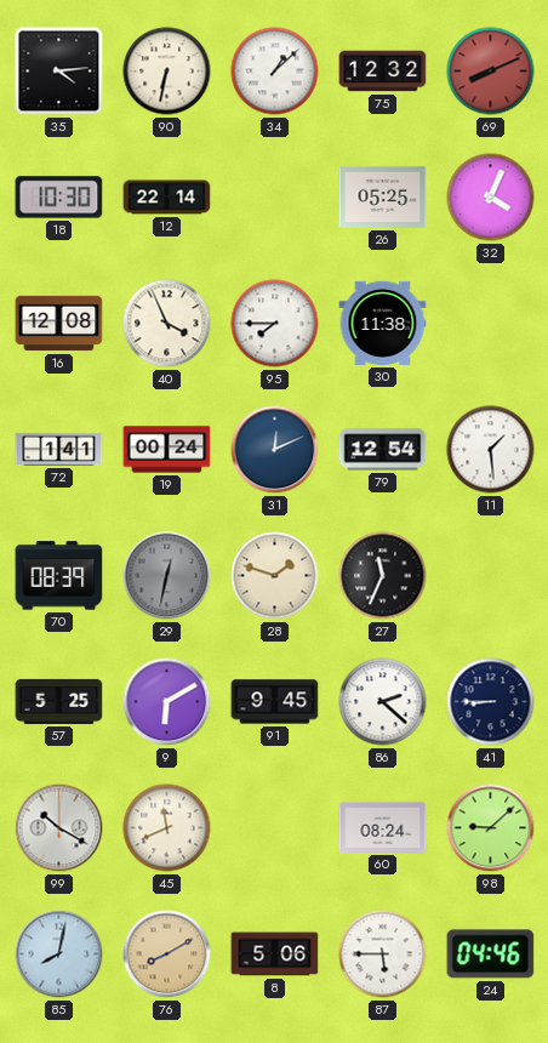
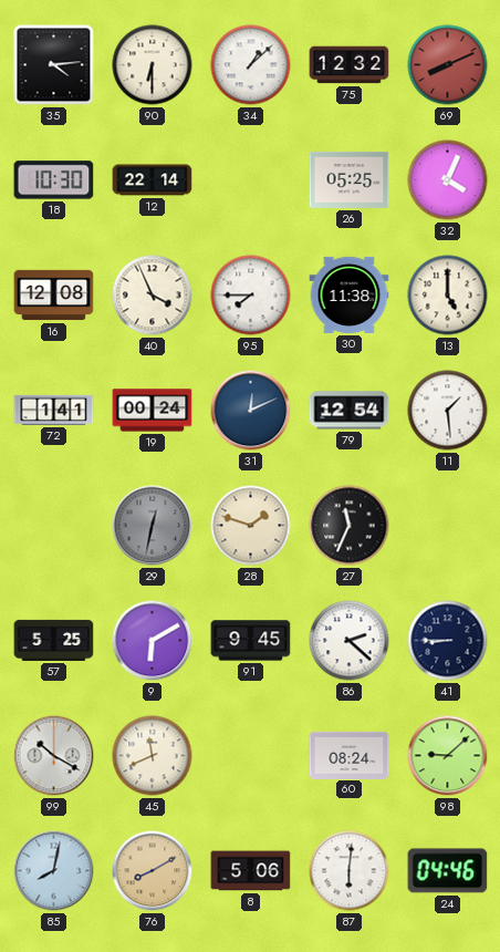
90: 6:32 -> 6:30
13: none -> 5:00
70: 08:39 -> none
87: 5:45 -> 6:01
